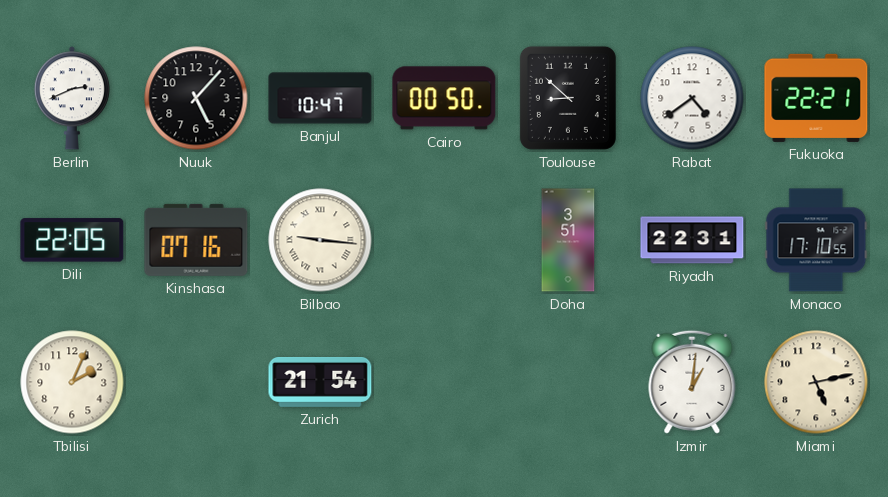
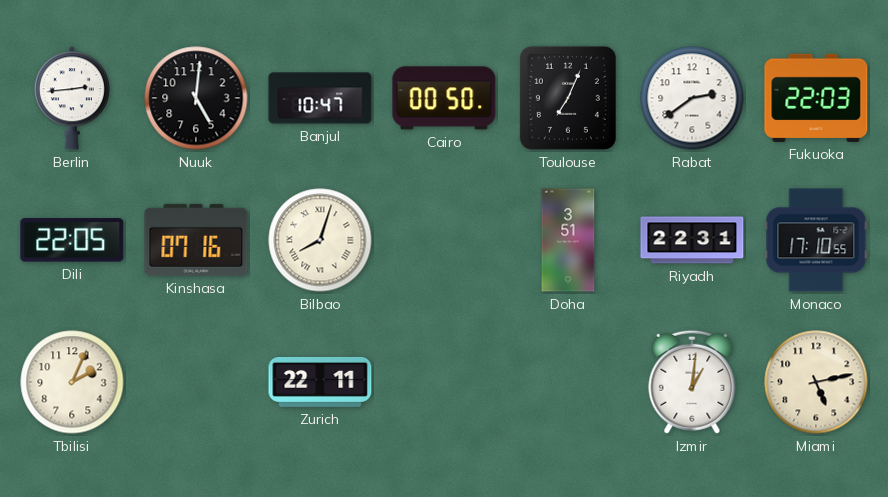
Berlin: 2:41 -> 2:44
Nuuk: 5:07 -> 5:01
Toulouse: 8:52 -> 7:04
Rabat: 4:39 -> 2:39
Fukuoka: 22:21 -> 22:03
Bilbao: 9:16 -> 8:03
Zurich: 21:54 -> 22:11
